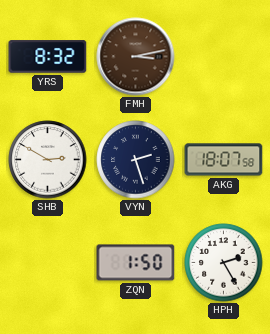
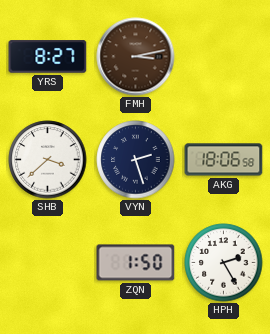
YRS: 8:32 -> 8:27
SHB: 2:50 -> 3:38
AKG: 18:07 -> 18:06
